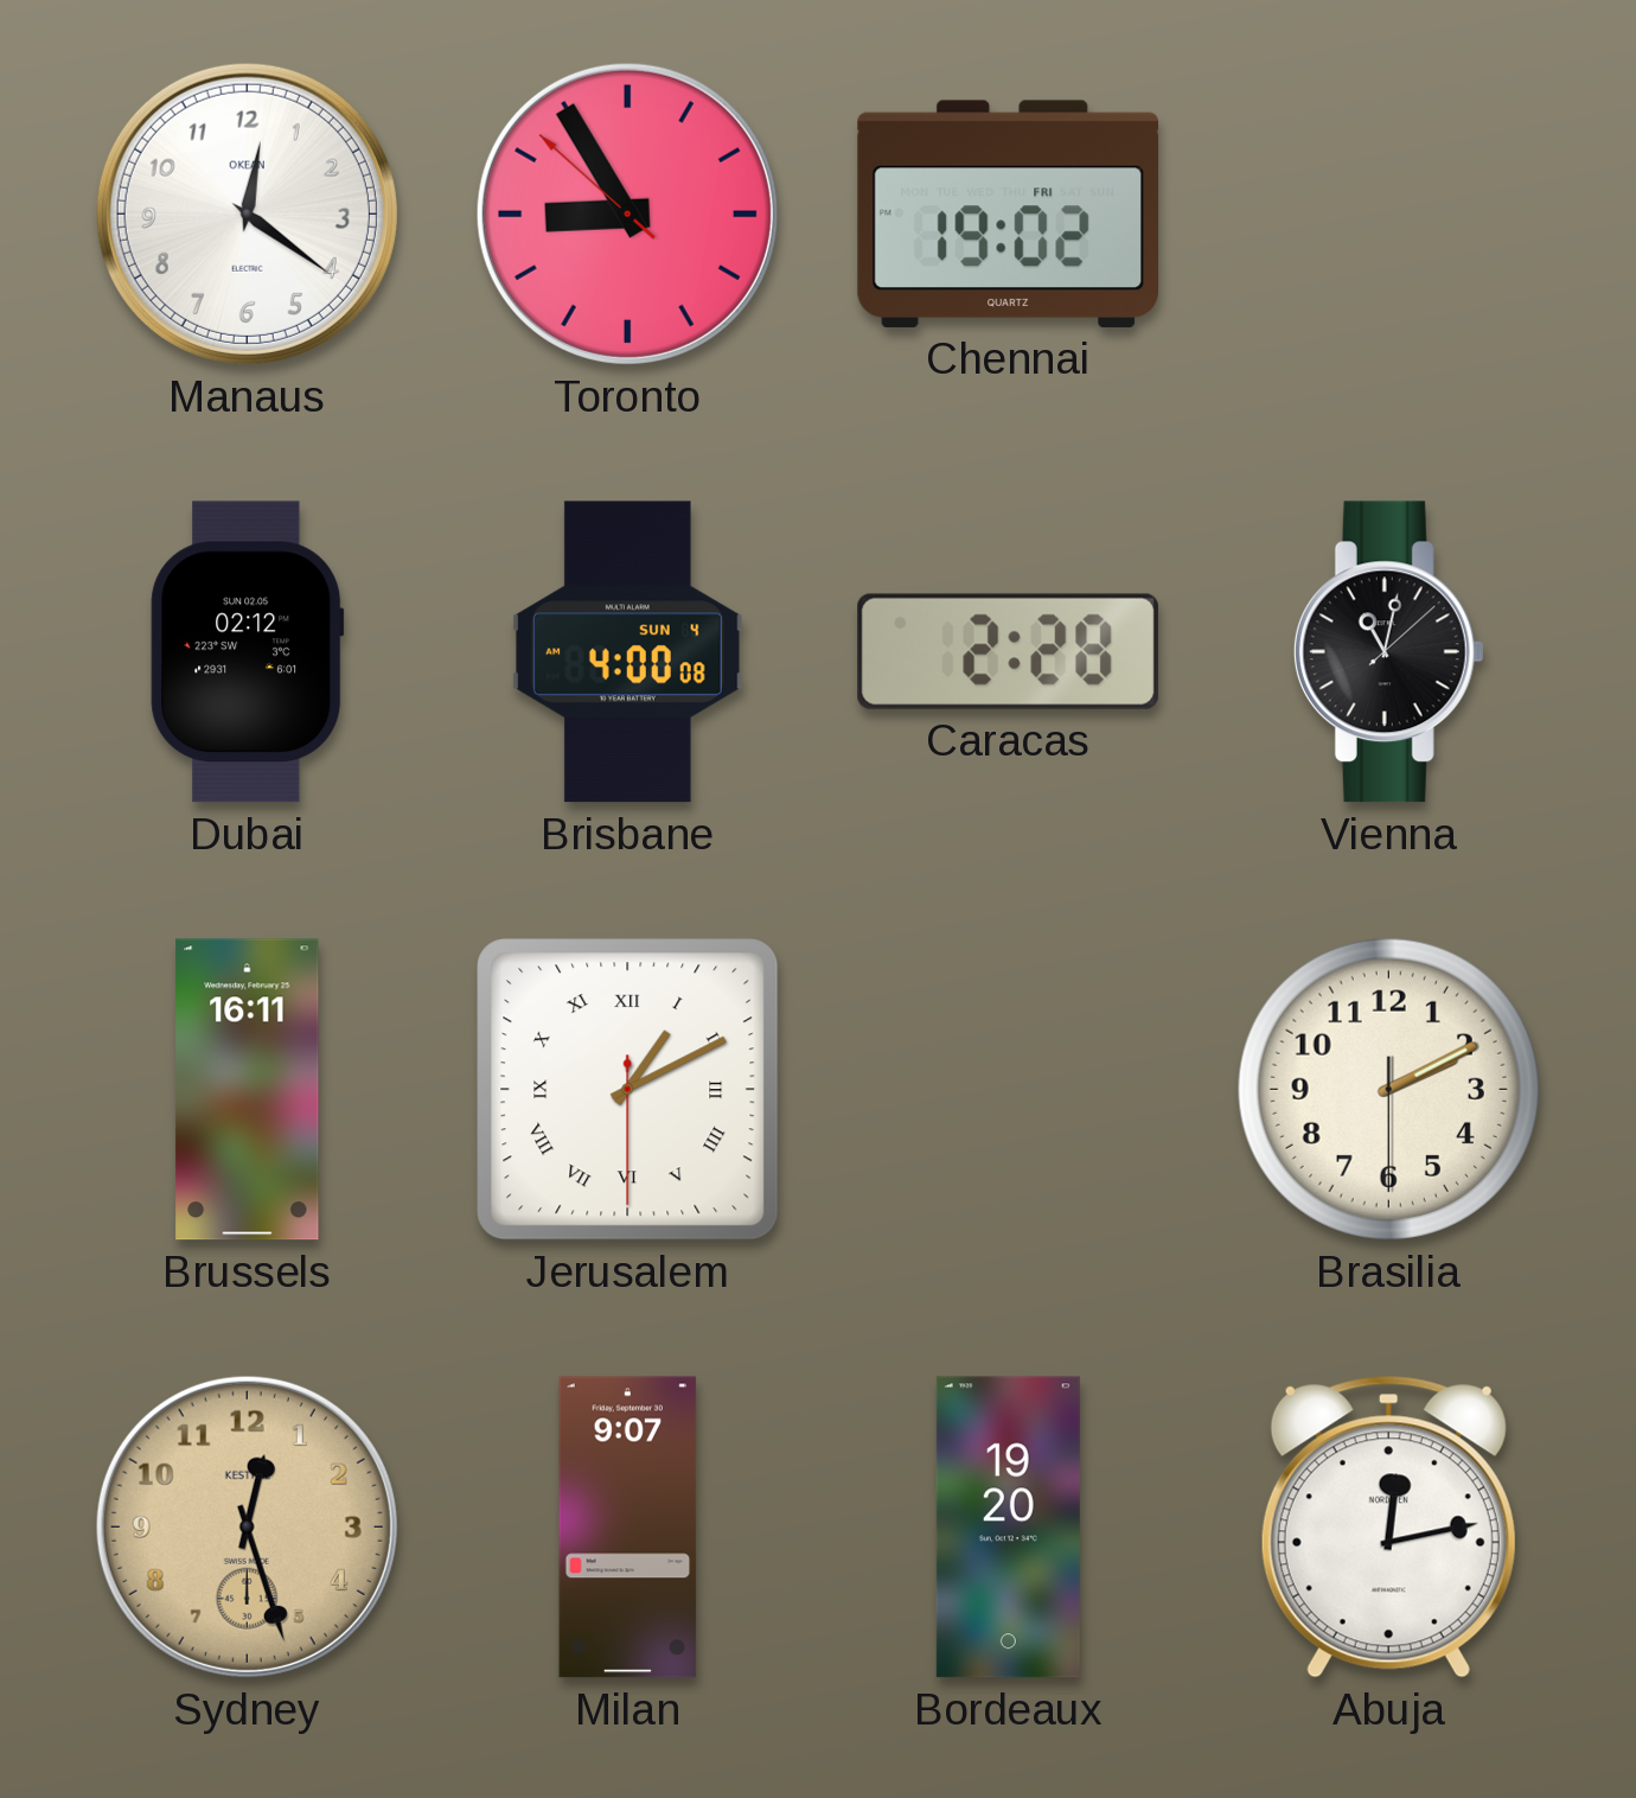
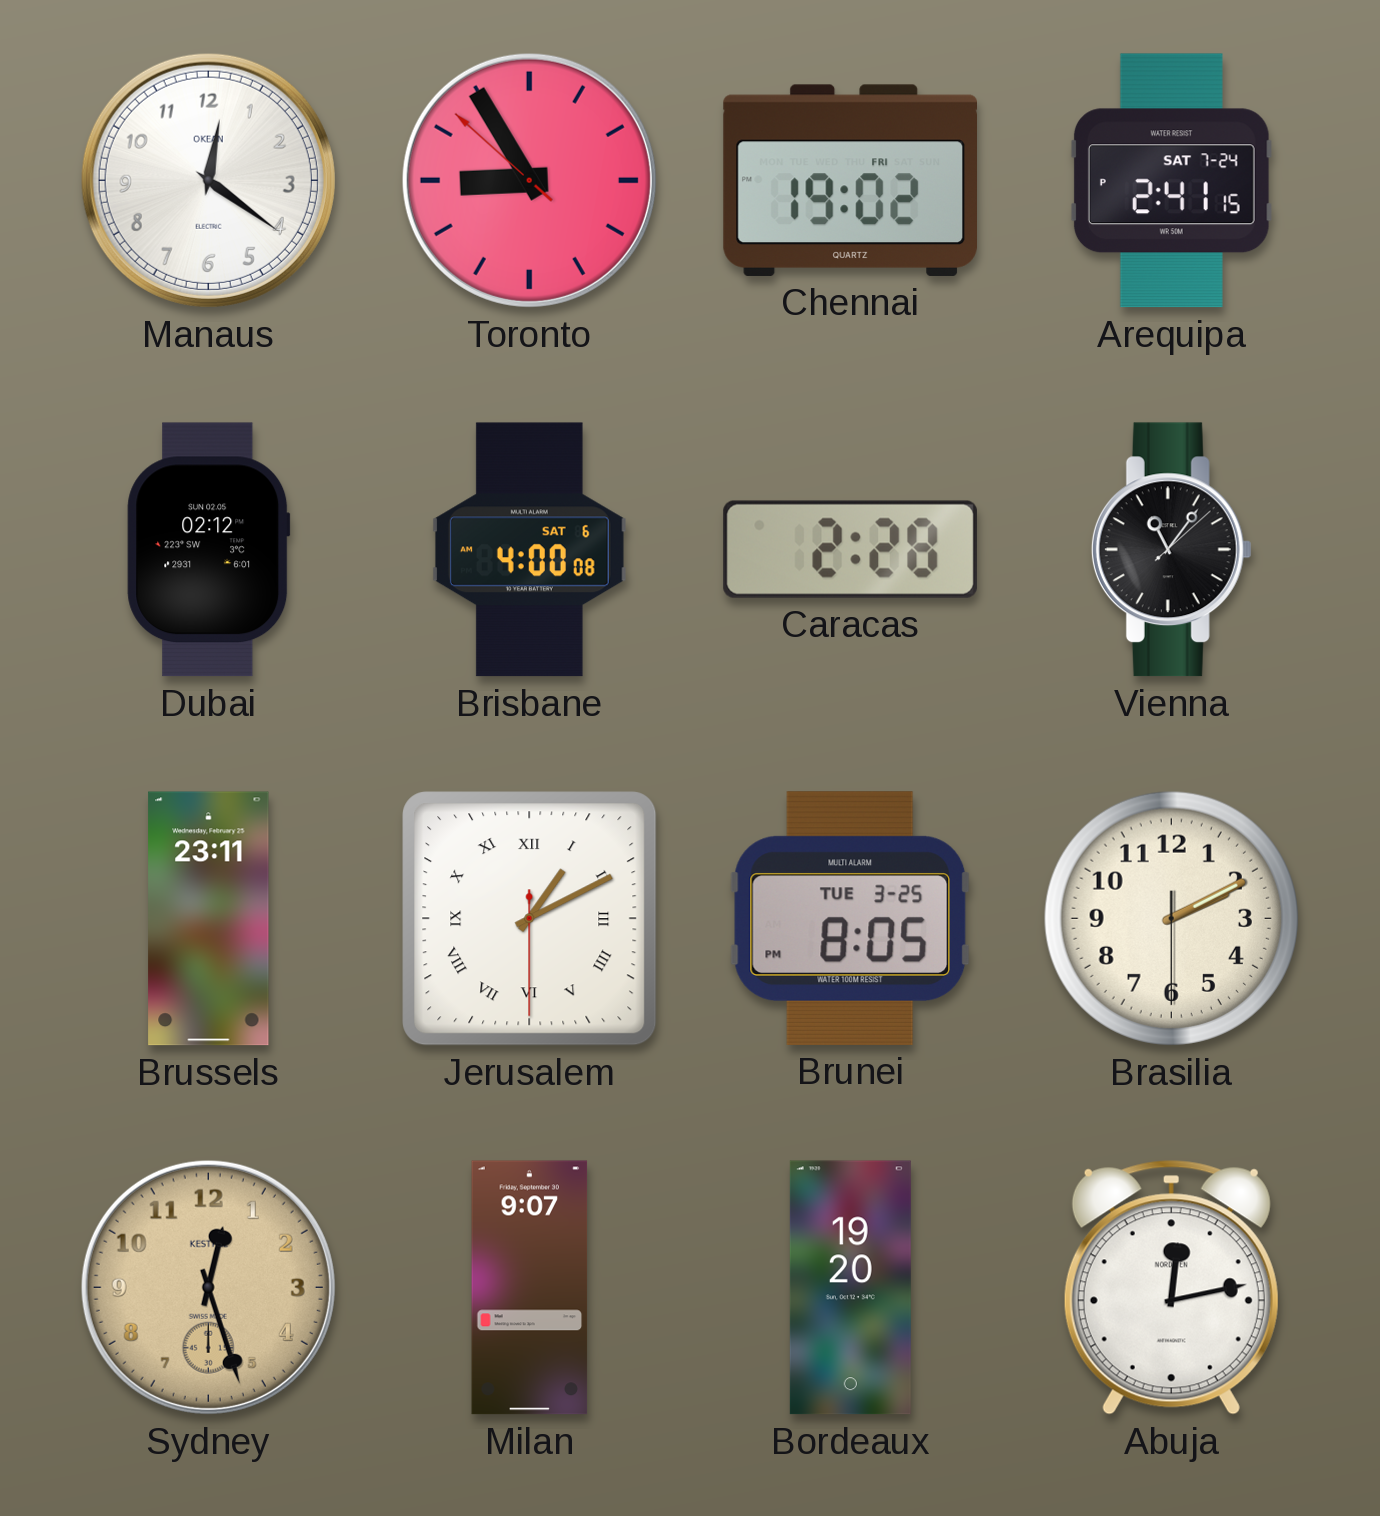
Arequipa: none -> 2:41
Brisbane date: SUN 4 -> SAT 6
Vienna: 11:02 -> 11:06
Brussels: 16:11 -> 23:11
Brunei: none -> 8:05
